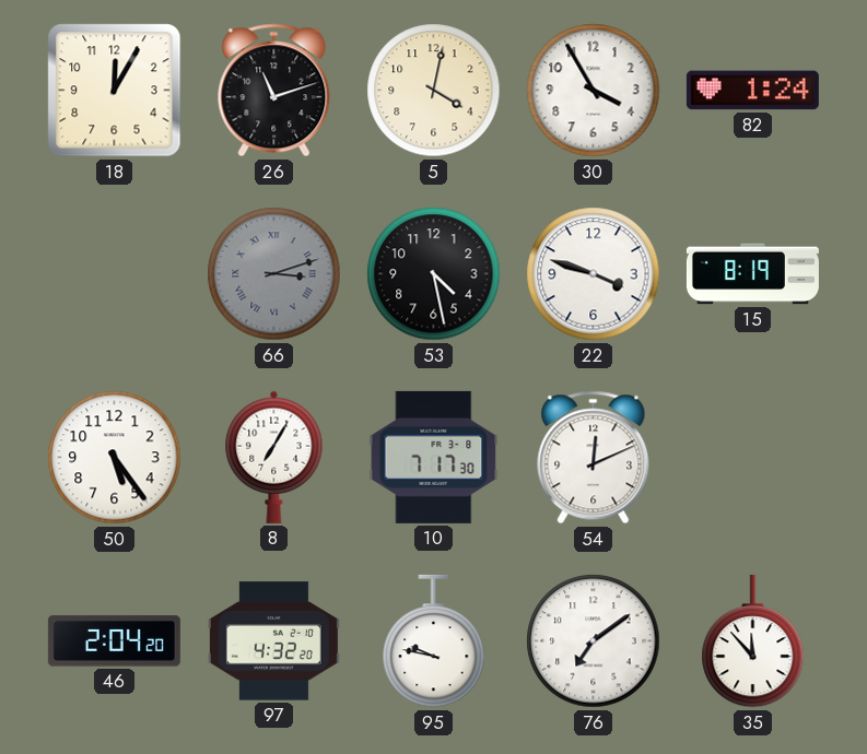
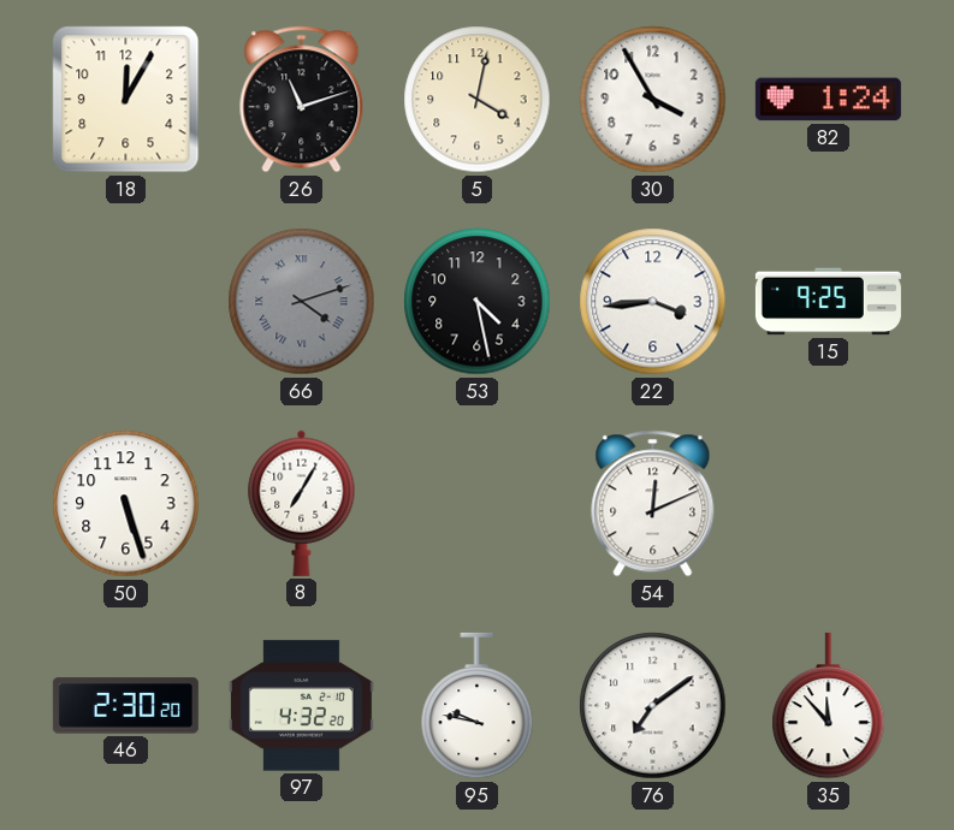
66: 3:12 -> 4:12
22: 3:48 -> 3:44
15: 8:19 -> 9:25
50: 5:24 -> 5:27
10: 7:17 -> none
46: 2:04 -> 2:30
